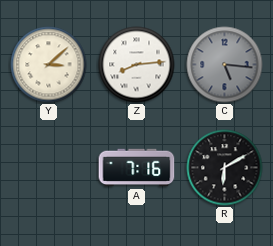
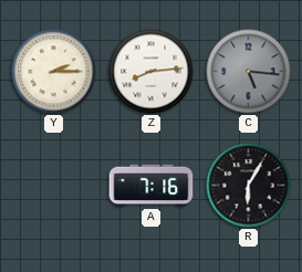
Y: 3:08 -> 2:15
R: 6:10 -> 6:05
